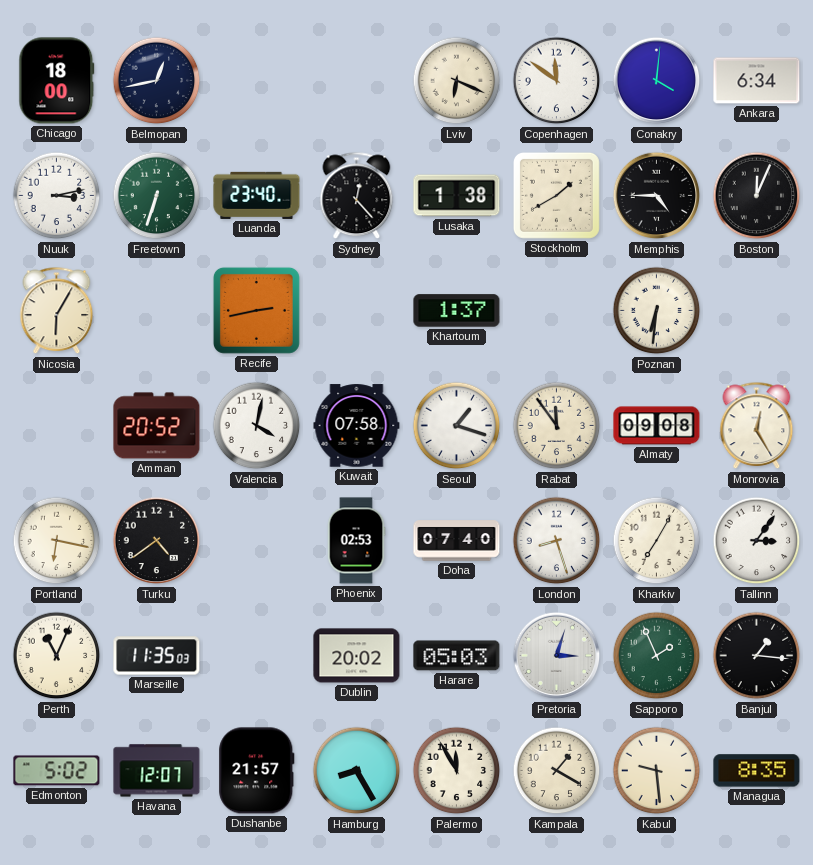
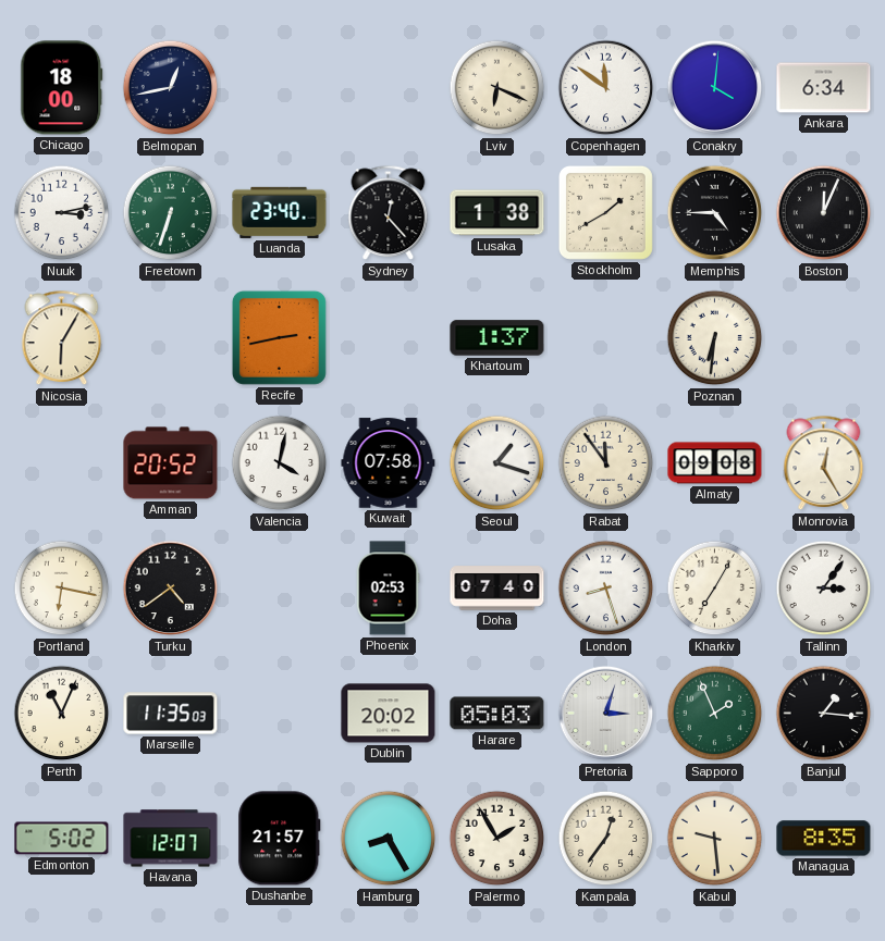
Palermo: 11:55 -> 1:55
Kampala: 1:20 -> 12:36
